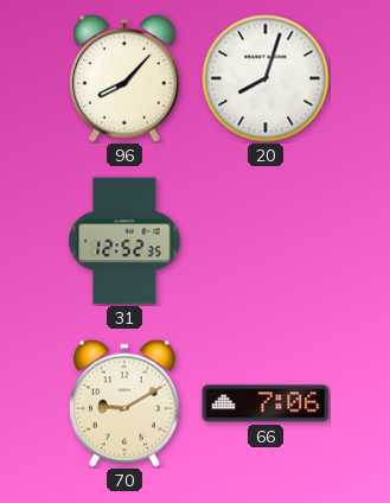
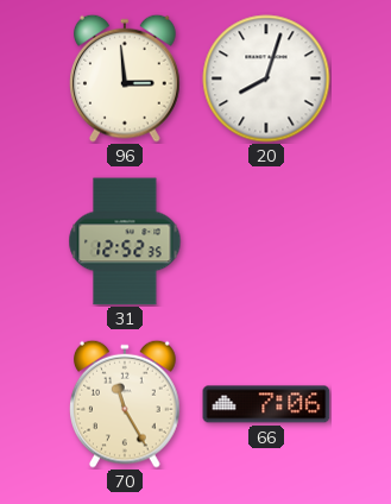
96: 8:07 -> 2:59
70: 9:10 -> 11:25
